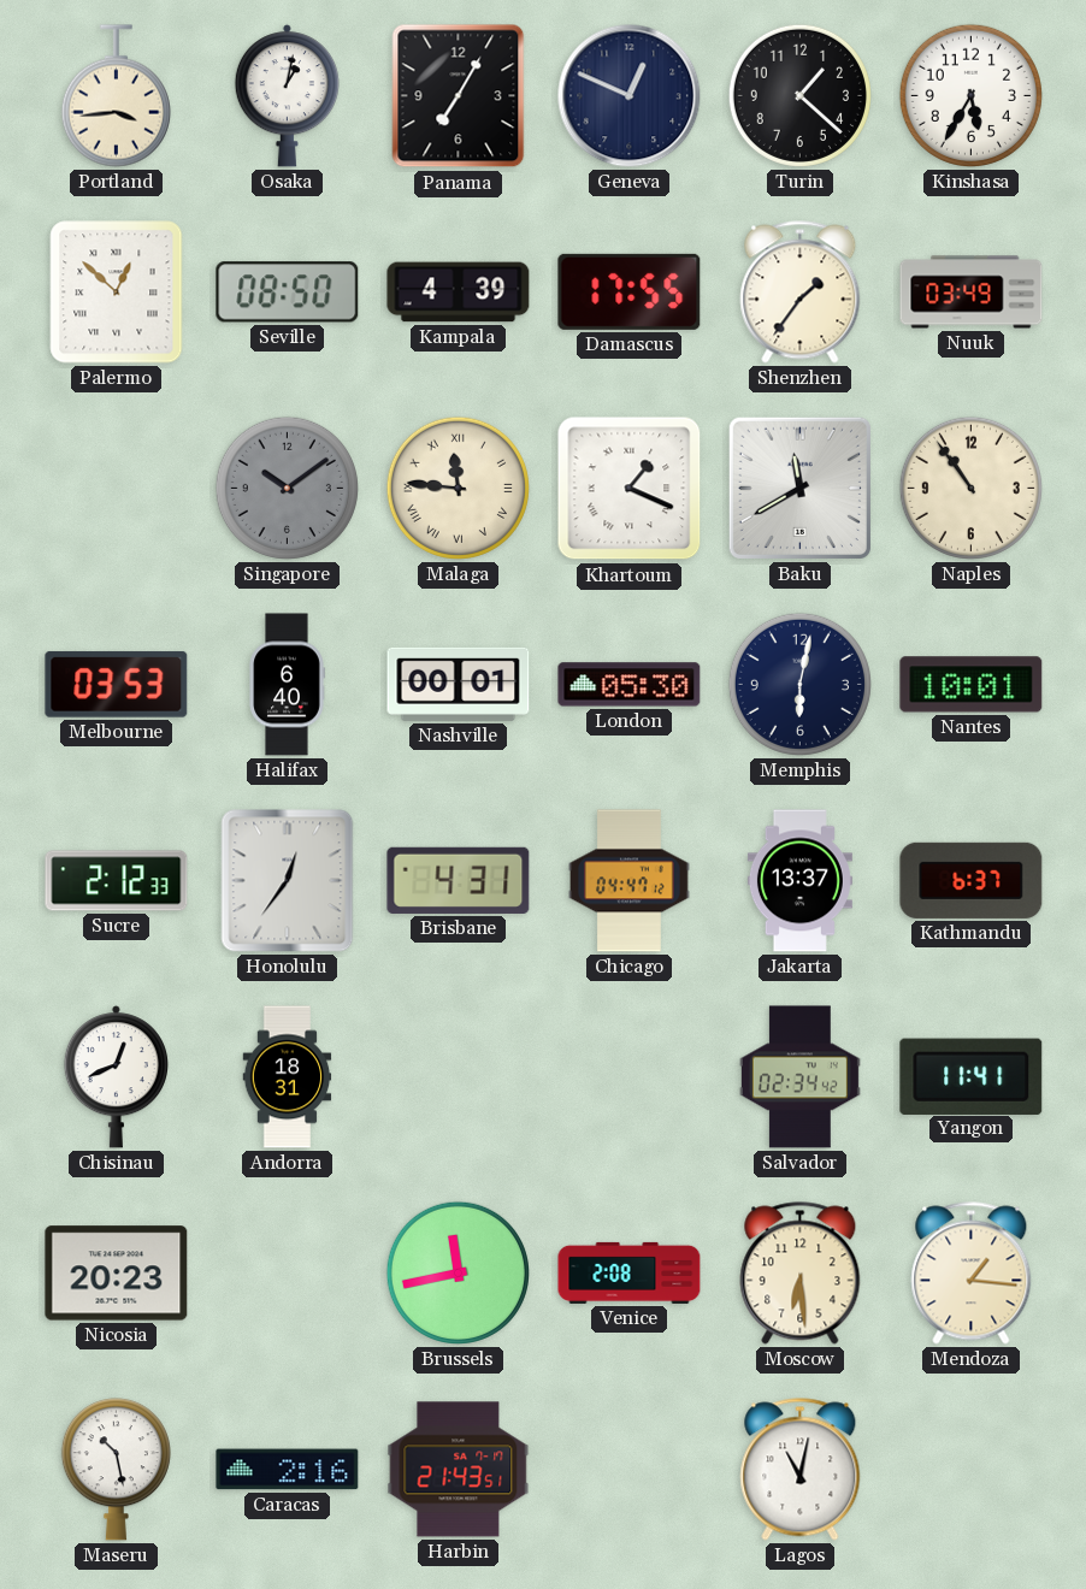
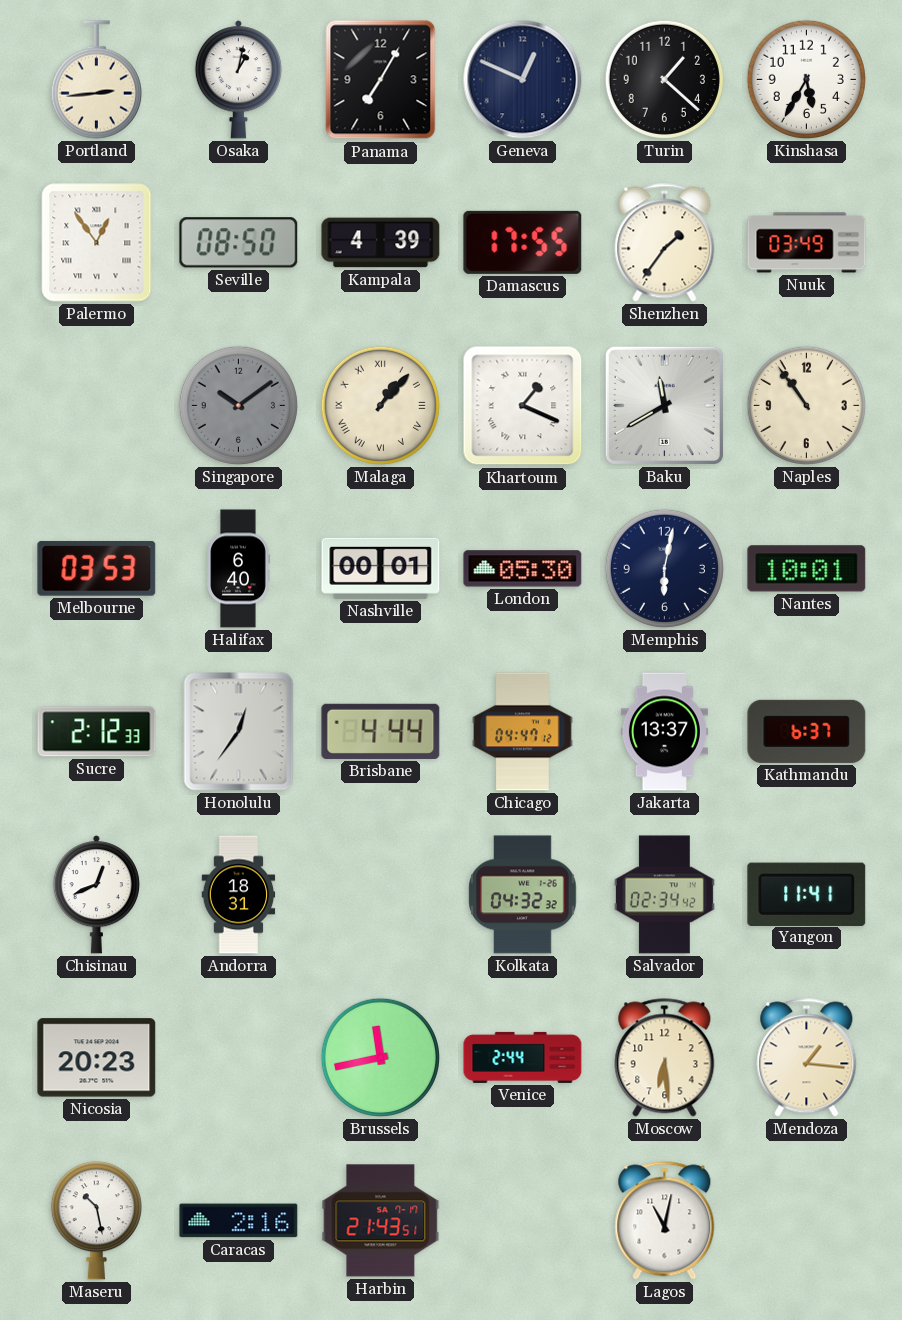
Portland: 3:44 -> 2:44
Palermo: 12:52 -> 12:54
Malaga: 11:46 -> 1:07
Brisbane: 4:31 -> 4:44
Kolkata: none -> 04:32
Venice: 2:08 -> 2:44
